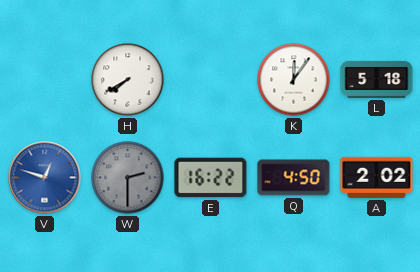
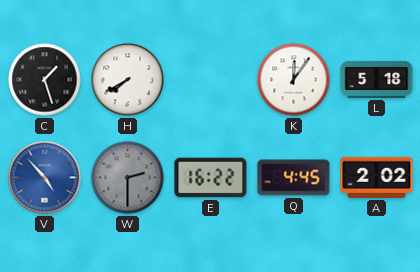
C: none -> 1:27
V: 12:48 -> 4:53
Q: 4:50 -> 4:45
